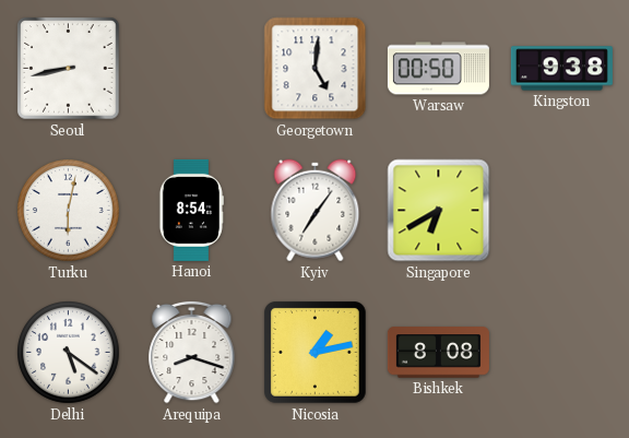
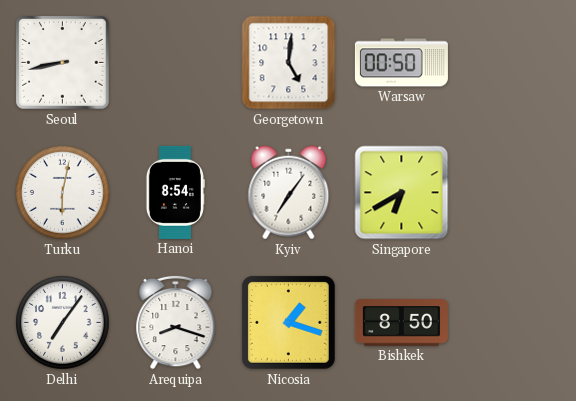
Kingston: 9:38 -> none
Delhi: 5:21 -> 7:06
Nicosia: 1:13 -> 1:18
Bishkek: 8:08 -> 8:50
